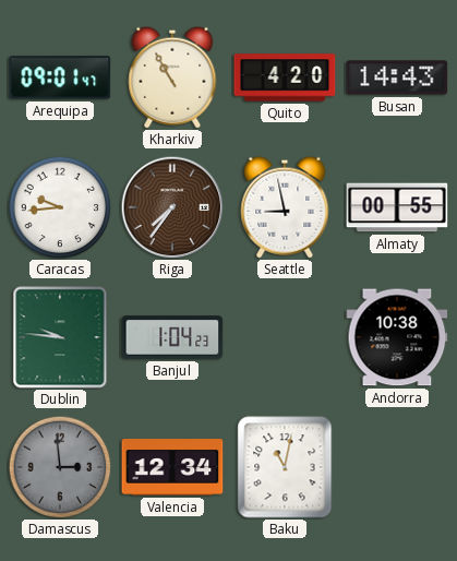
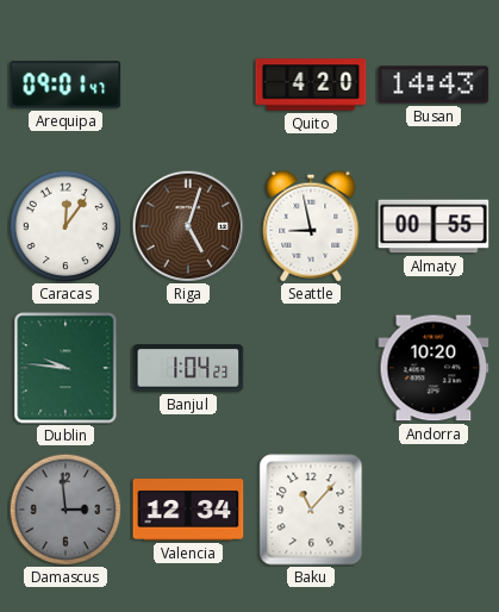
Kharkiv: 10:55 -> none
Caracas: 9:44 -> 12:06
Riga: 7:36 -> 5:03
Andorra: 10:38 -> 10:20
Baku: 11:02 -> 11:07
